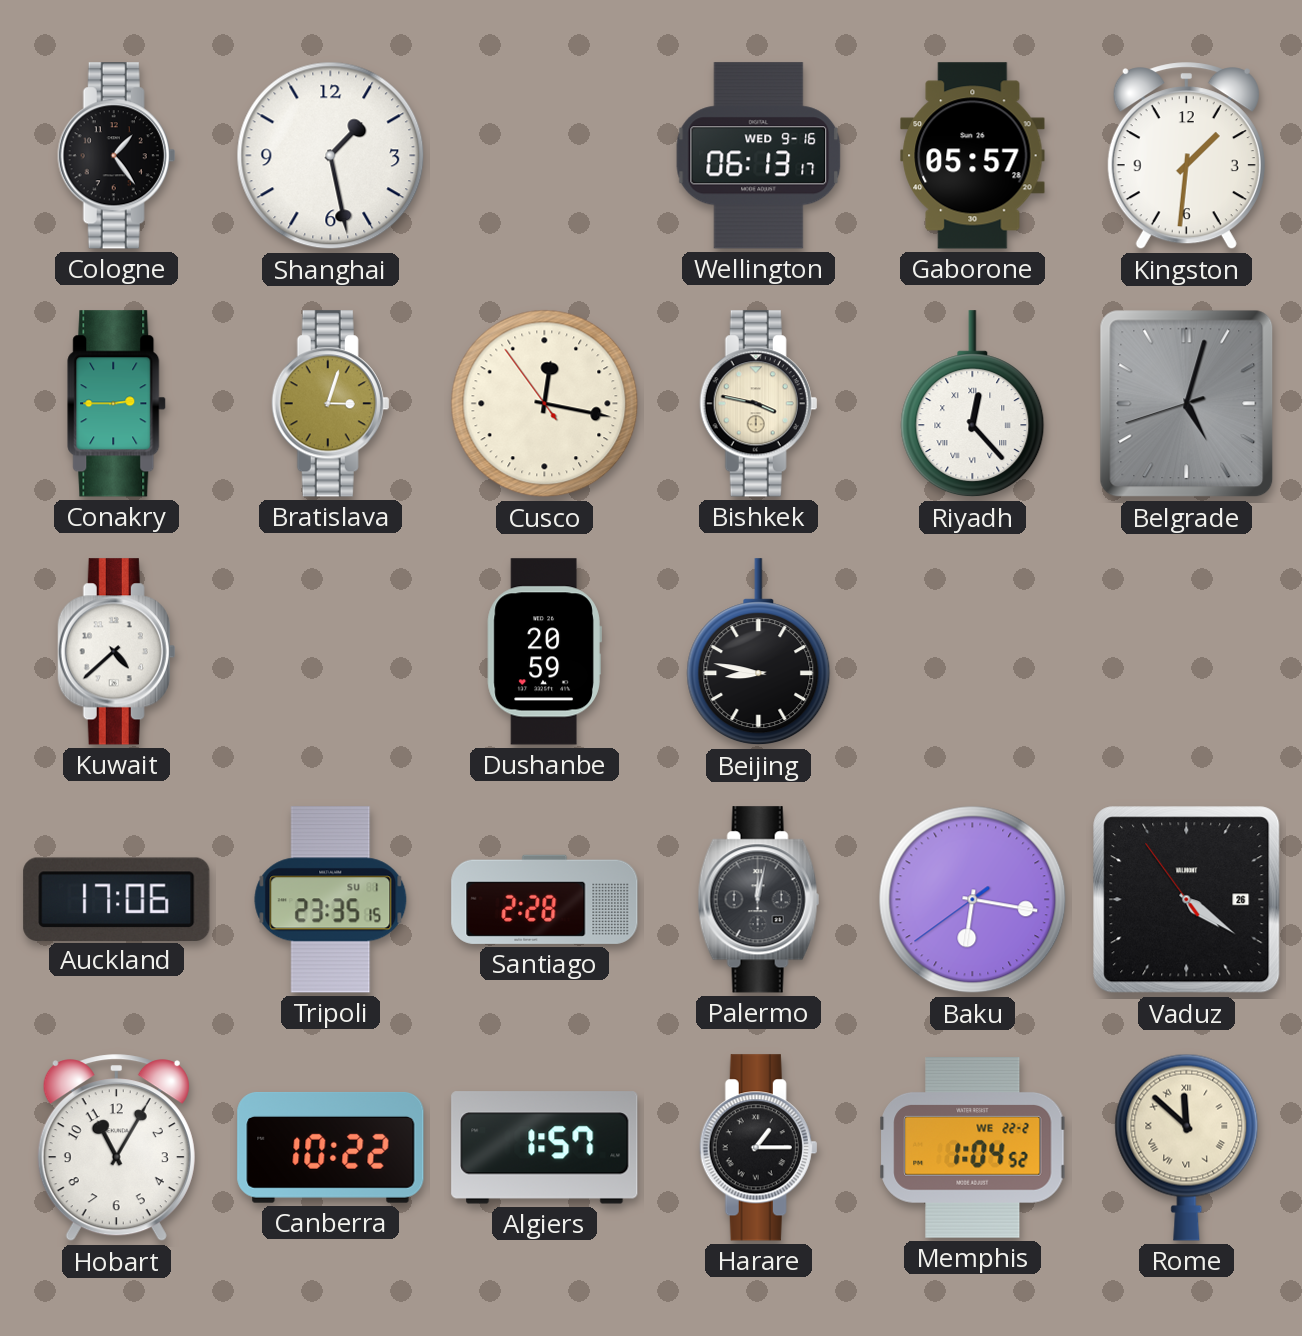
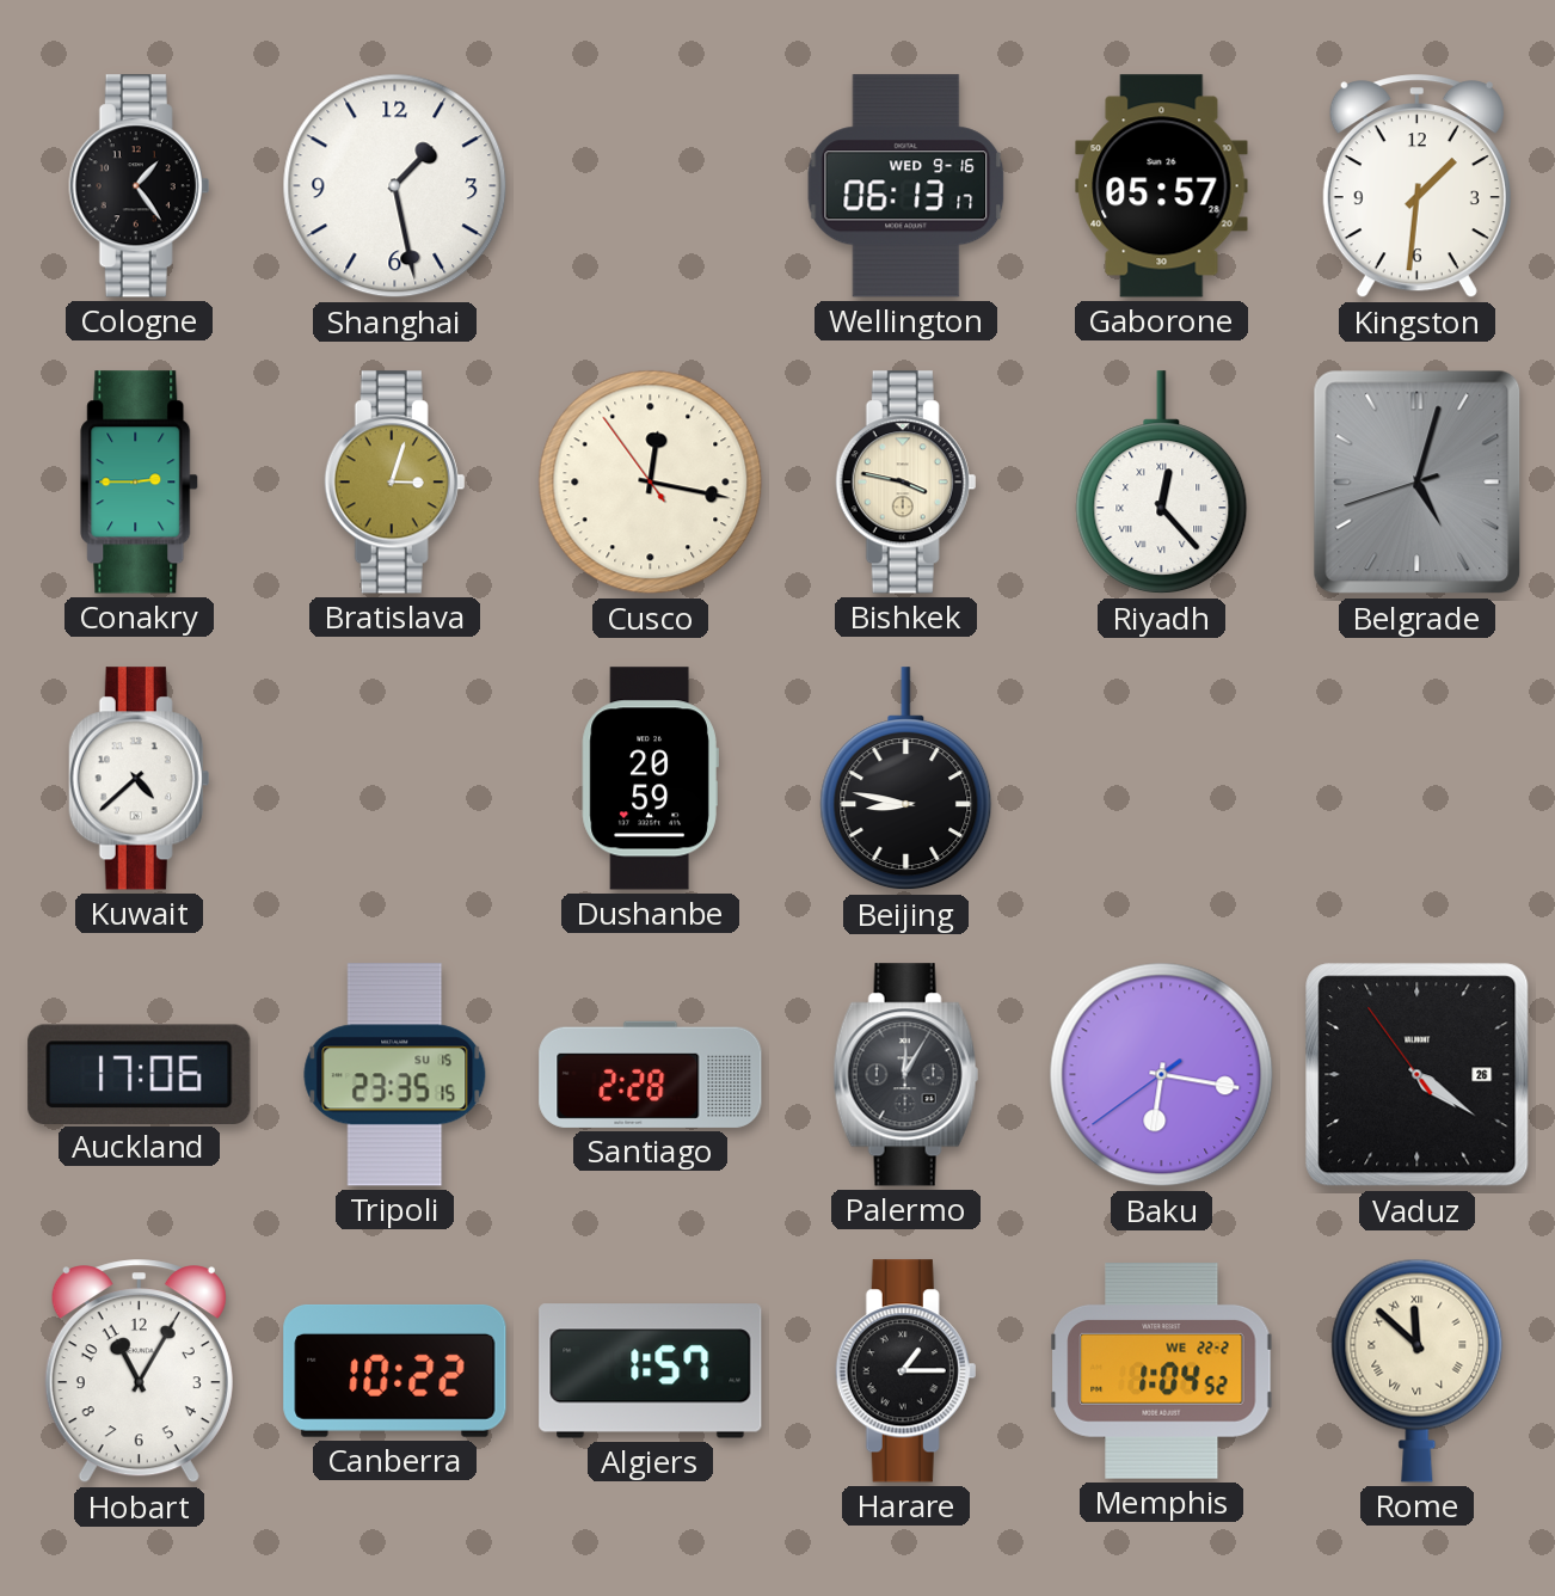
Tripoli date: SU 1 -> SU 15
Palermo: 12:02 -> 12:05
